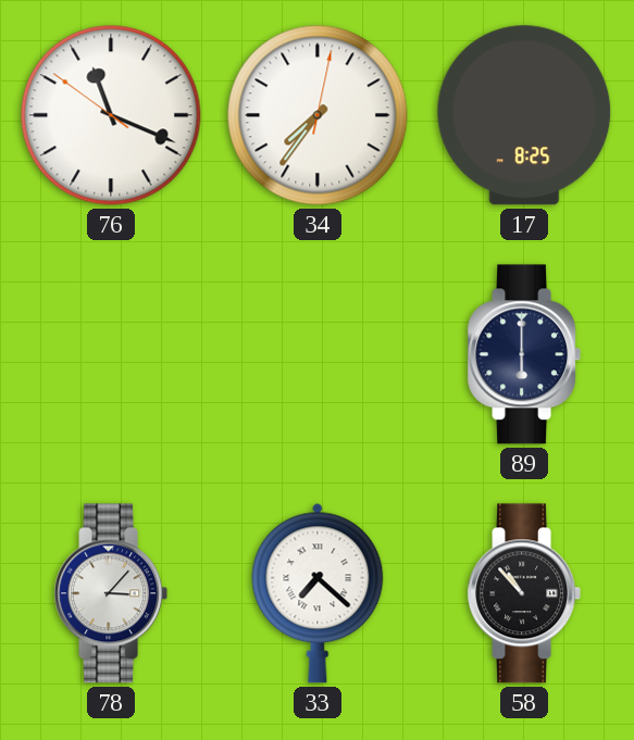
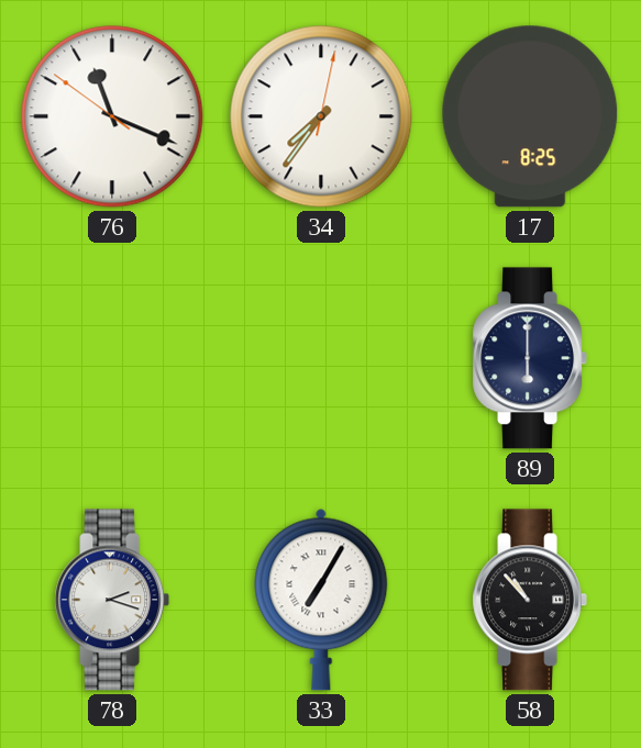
78: 3:07 -> 2:18
33: 7:22 -> 7:05
